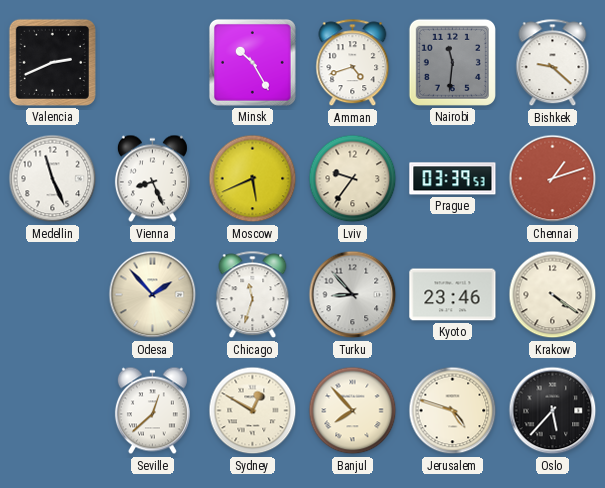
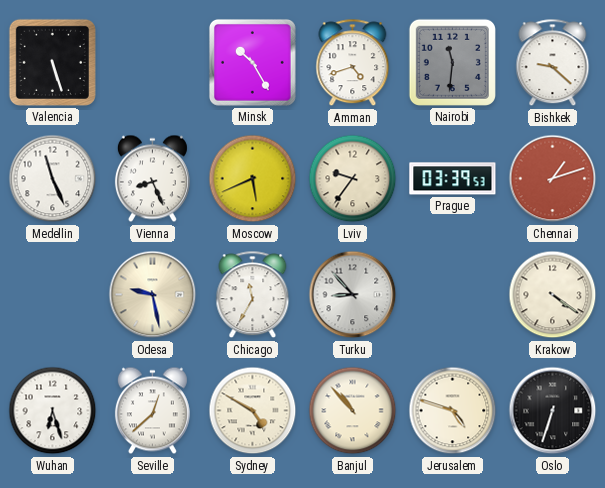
Valencia: 2:41 -> 5:27
Odesa: 1:53 -> 9:28
Chicago: 11:33 -> 11:35
Kyoto: 23:46 -> none
Wuhan: none -> 6:27
Sydney: 12:50 -> 4:50
Banjul: 7:53 -> 10:53
Oslo: 5:37 -> 6:33
